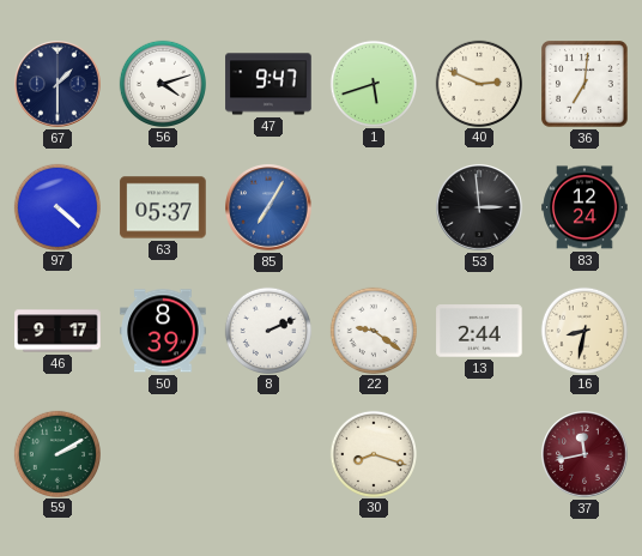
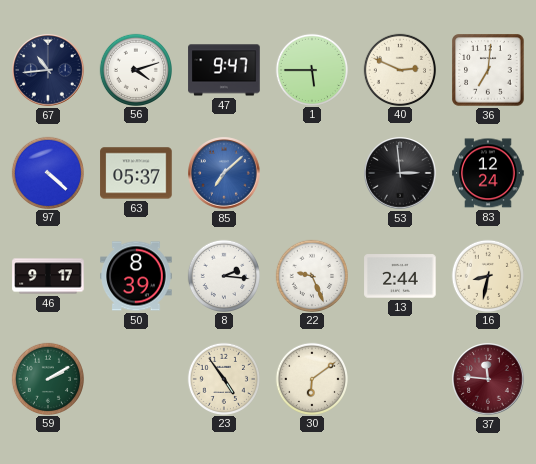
67: 1:30 -> 10:44
1: 5:42 -> 5:45
85: 7:05 -> 7:08
8: 2:11 -> 2:16
22: 9:21 -> 9:26
23: none -> 4:54
30: 8:18 -> 6:09
37: 11:43 -> 11:46
